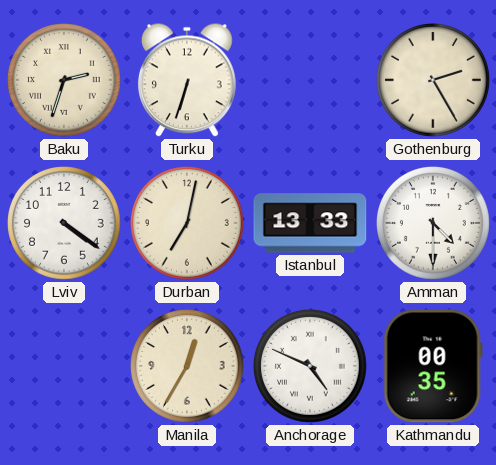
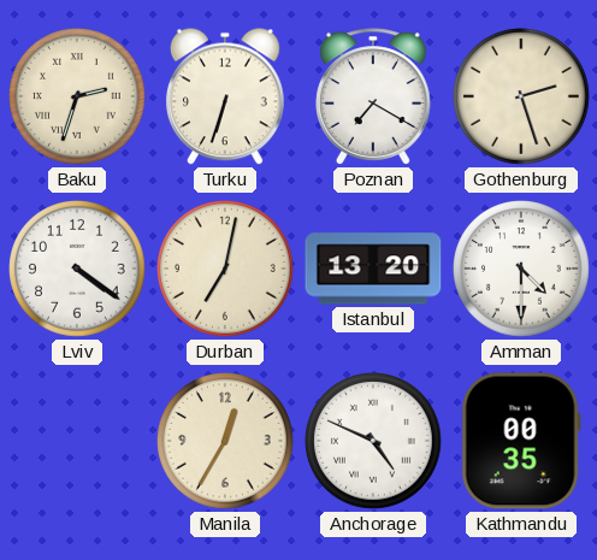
Poznan: none -> 7:20
Gothenburg: 2:25 -> 2:27
Istanbul: 13:33 -> 13:20
